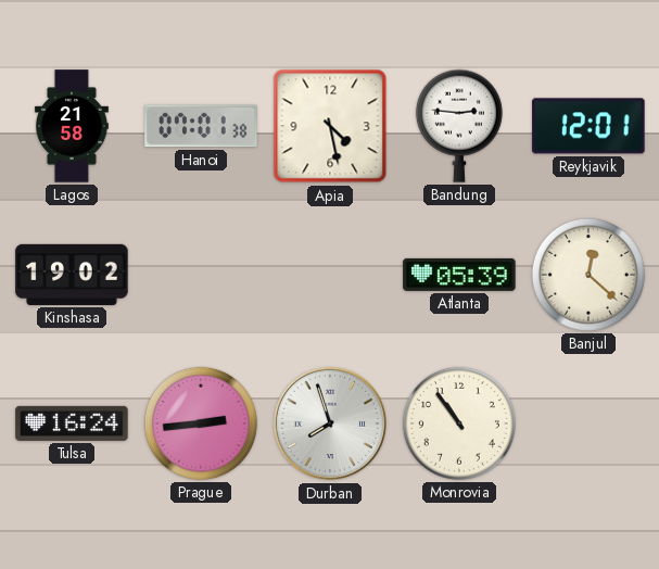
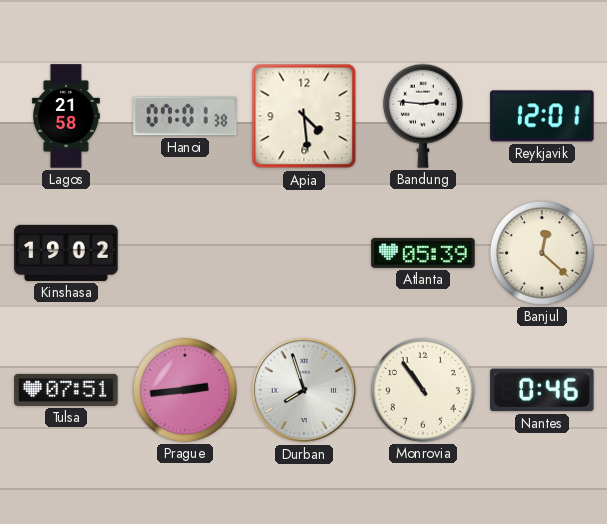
Apia: 4:28 -> 4:29
Tulsa: 16:24 -> 07:51
Nantes: none -> 0:46
